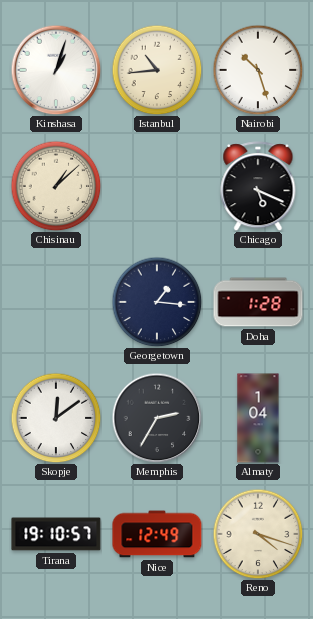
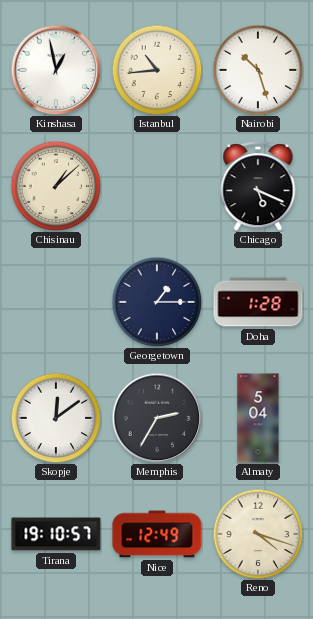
Kinshasa: 1:03 -> 12:58
Georgetown: 1:16 -> 1:15
Almaty: 1:04 -> 5:04
